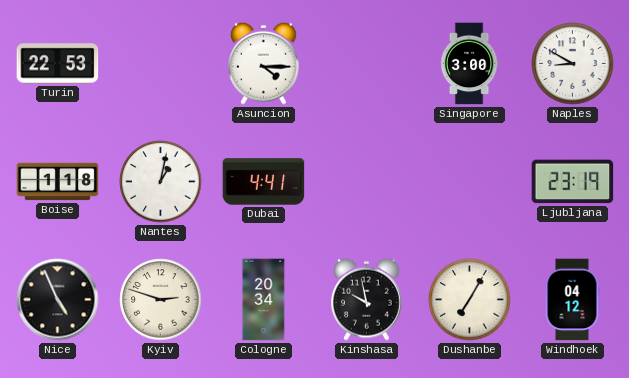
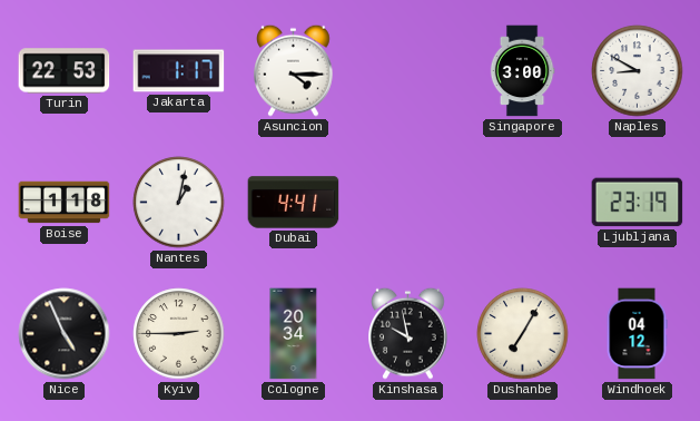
Jakarta: none -> 1:17
Kyiv: 2:48 -> 2:45
